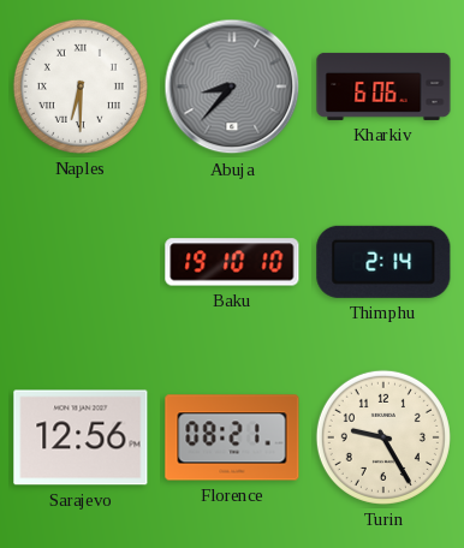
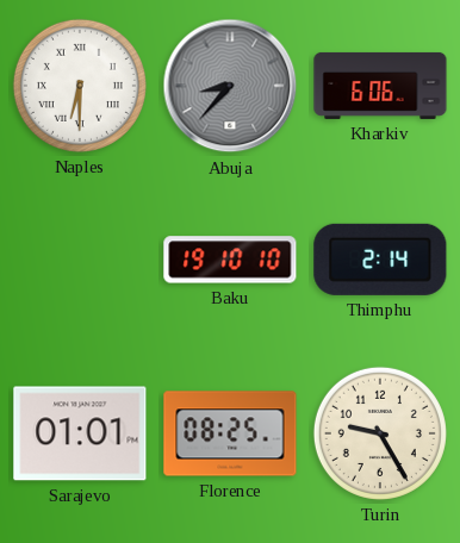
Sarajevo: 12:56 -> 01:01
Florence: 08:21 -> 08:25
